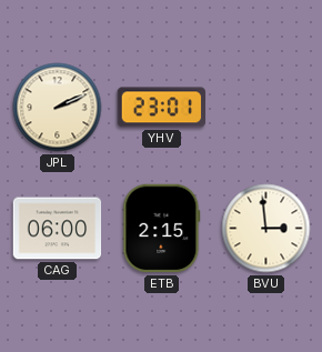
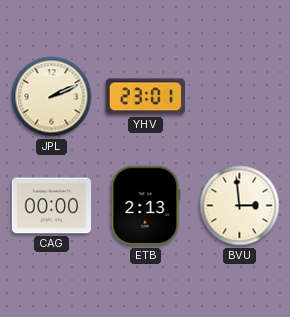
CAG: 06:00 -> 00:00
ETB: 2:15 -> 2:13
